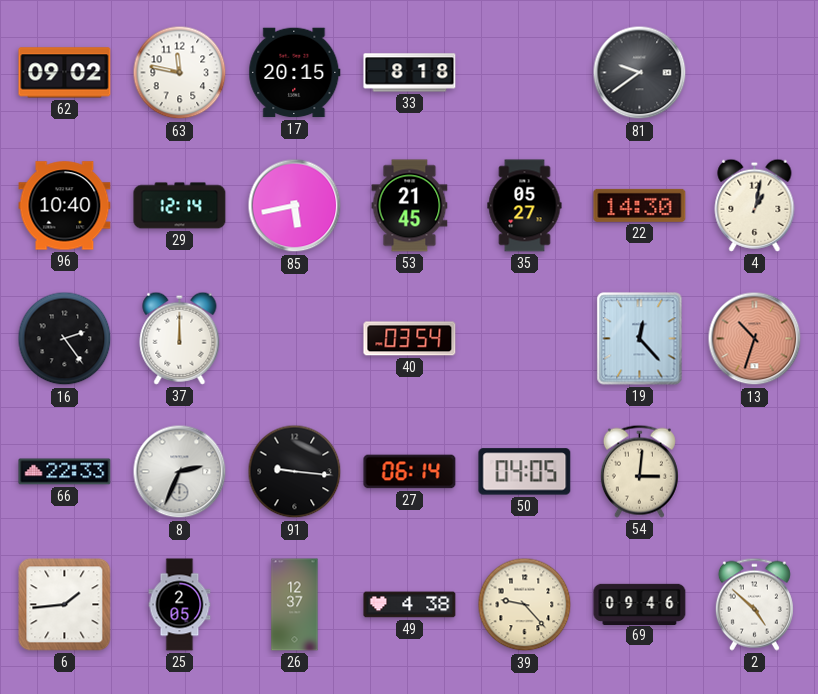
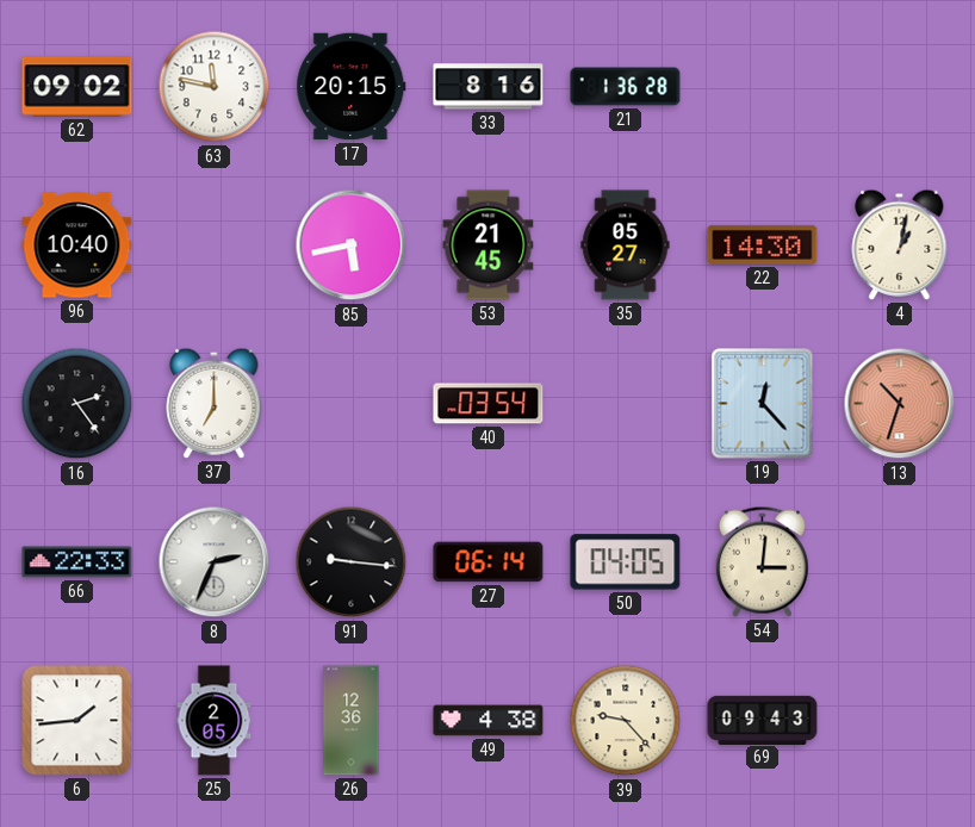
33: 8:18 -> 8:16
21: none -> 1:36
81: 9:39 -> none
29: 12:14 -> none
37: 12:00 -> 7:00
26: 12:37 -> 12:36
69: 09:46 -> 09:43
2: 4:52 -> none
